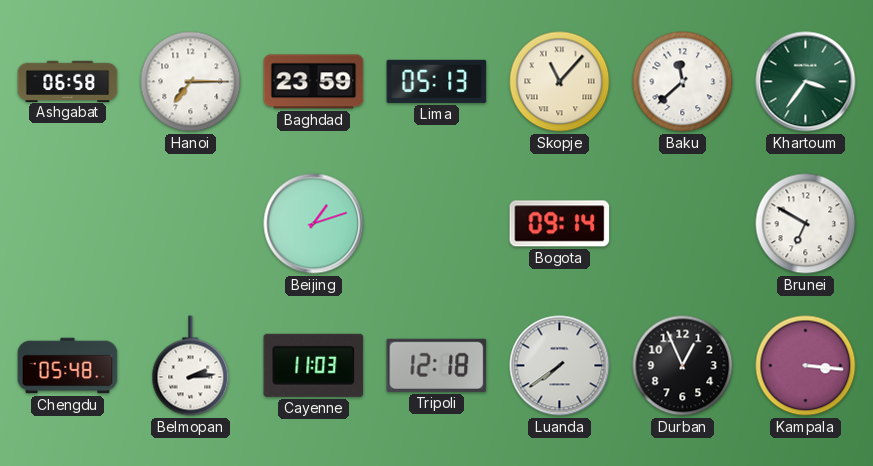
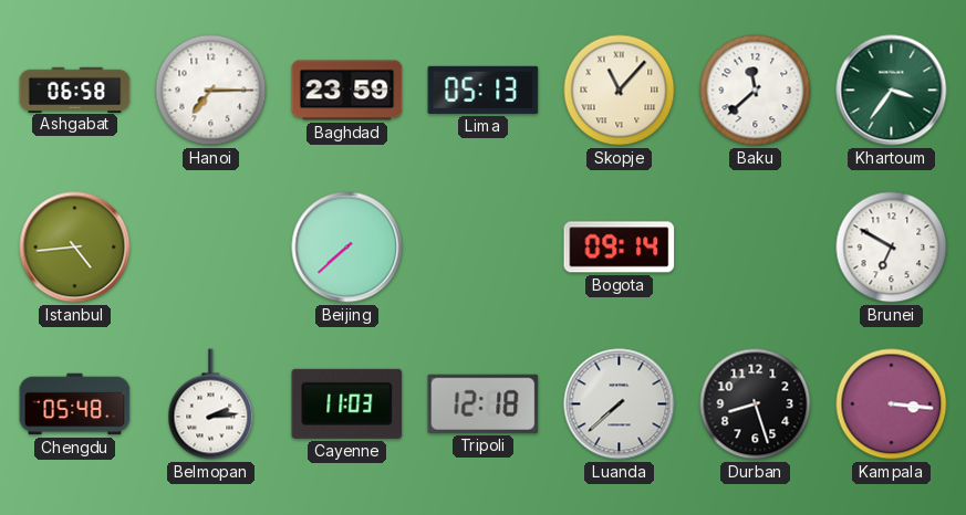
Istanbul: none -> 4:44
Beijing: 1:12 -> 7:38
Luanda: 7:39 -> 7:38
Durban: 12:56 -> 8:27
